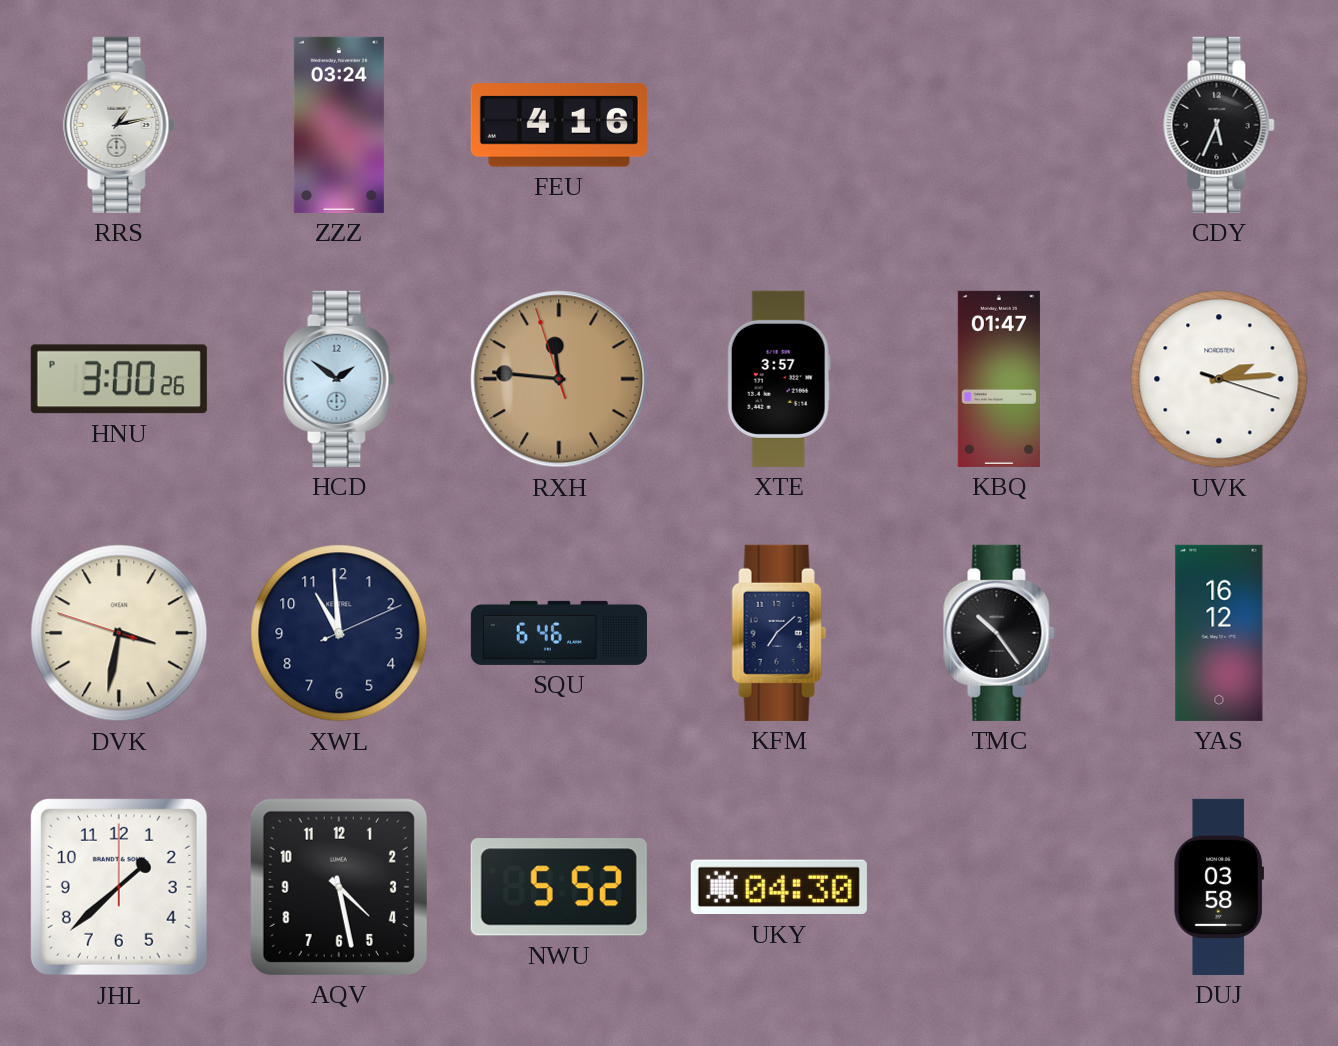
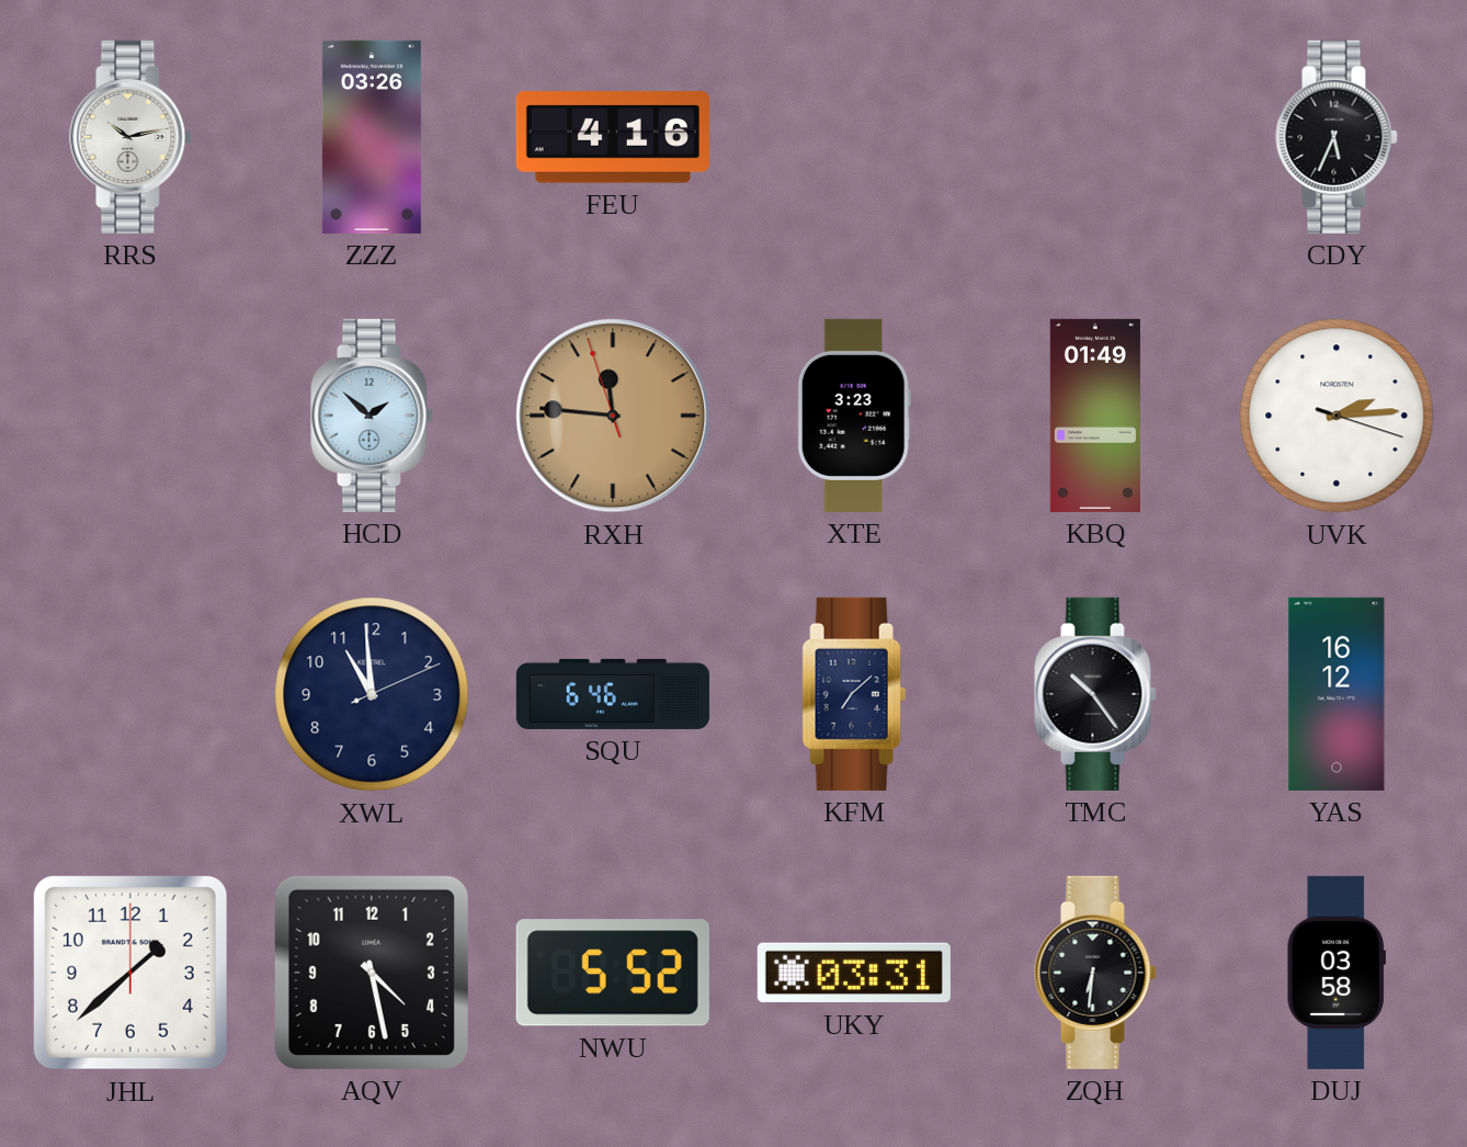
RRS: 1:13 -> 10:13
ZZZ: 03:24 -> 03:26
HNU: 3:00 -> none
HCD: 1:51 -> 1:52
XTE: 3:57 -> 3:23
KBQ: 01:47 -> 01:49
DVK: 3:31 -> none
UKY: 04:30 -> 03:31
ZQH: none -> 6:31
